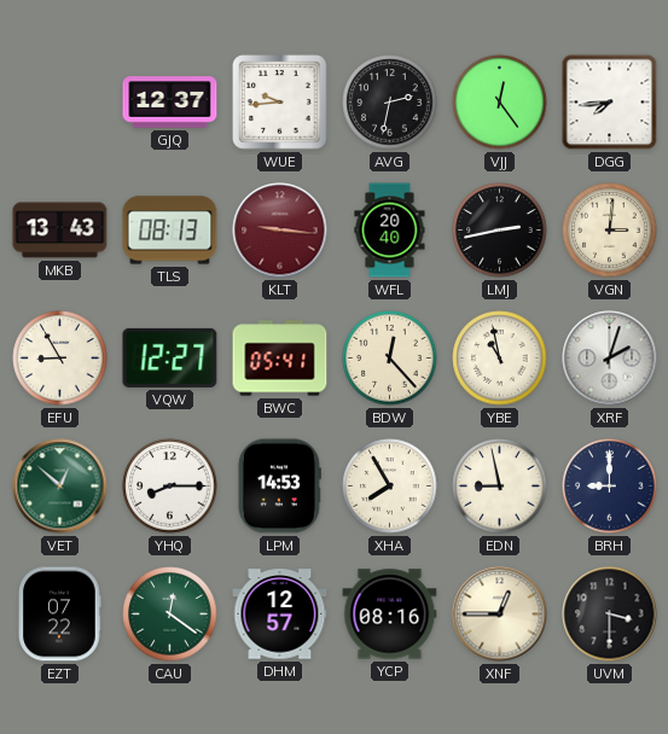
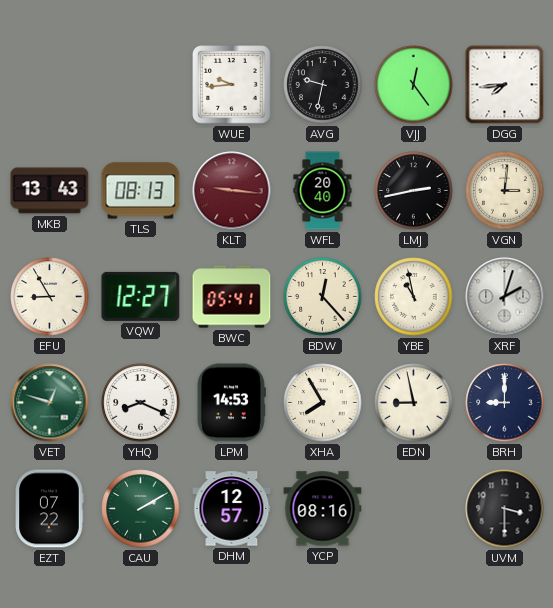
GJQ: 12:37 -> none
AVG: 2:32 -> 9:32
VET: 12:52 -> 12:48
YHQ: 8:15 -> 8:19
CAU: 12:21 -> 2:10
XNF: 12:45 -> none
